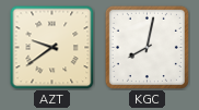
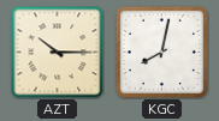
AZT: 9:39 -> 10:15
